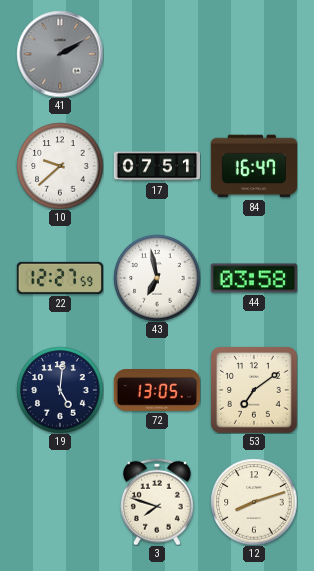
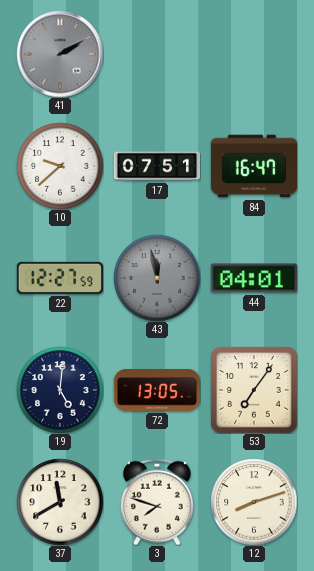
43: 6:58 -> 11:58
43 dial: white -> grey
44: 03:58 -> 04:01
53: 7:09 -> 7:06
37: none -> 11:40
